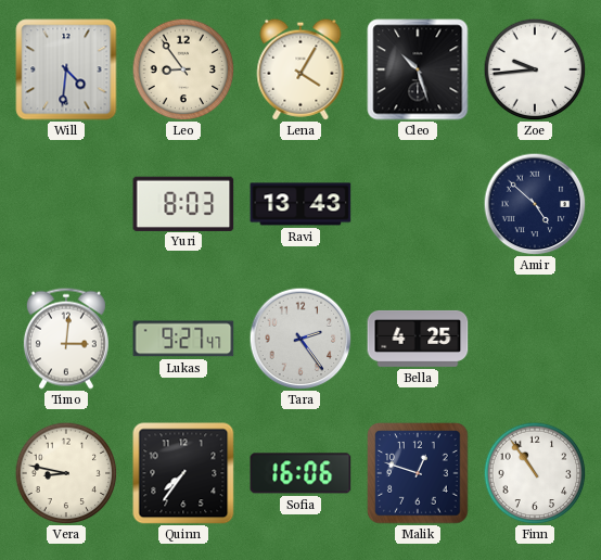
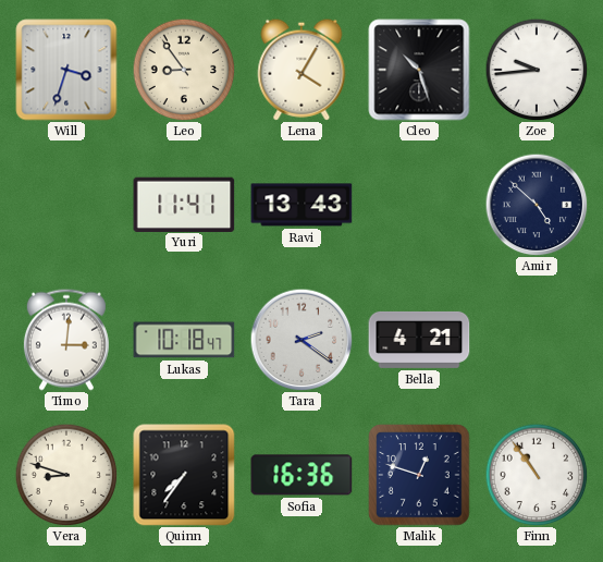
Will: 4:31 -> 3:33
Yuri: 8:03 -> 11:41
Lukas: 9:27 -> 10:18
Tara: 2:24 -> 2:21
Bella: 4:25 -> 4:21
Vera: 8:47 -> 8:48
Sofia: 16:06 -> 16:36
